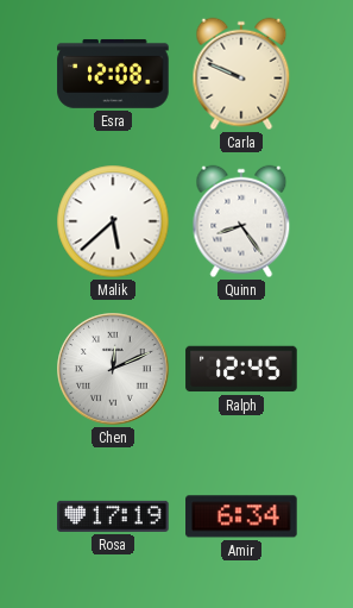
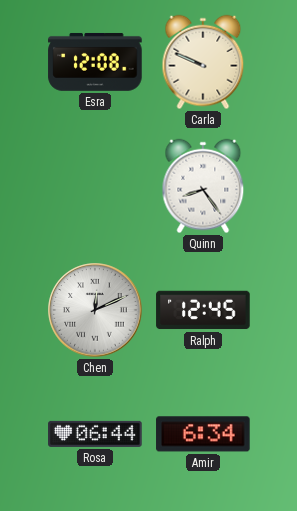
Malik: 5:38 -> none
Rosa: 17:19 -> 06:44
